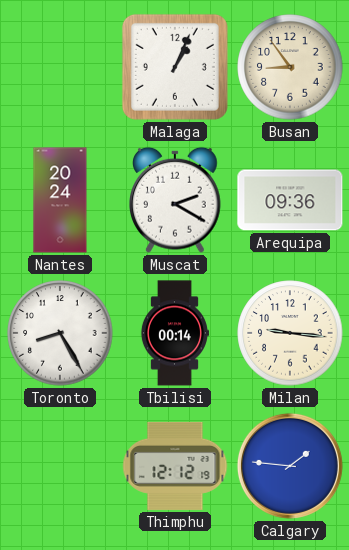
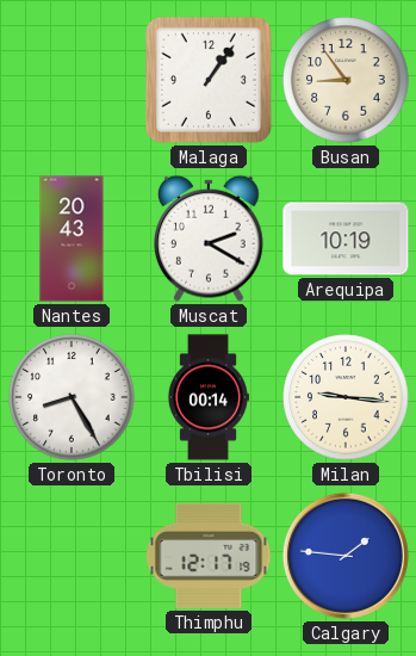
Malaga: 1:04 -> 1:06
Nantes: 20:24 -> 20:43
Arequipa: 09:36 -> 10:19
Thimphu: 12:12 -> 12:17
